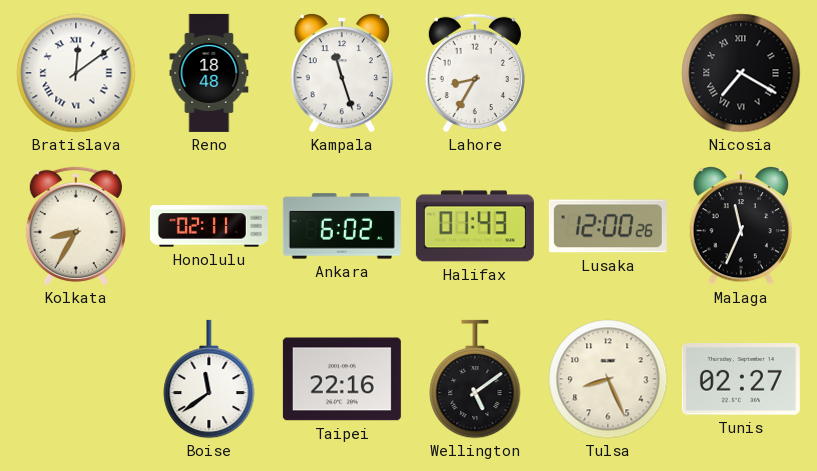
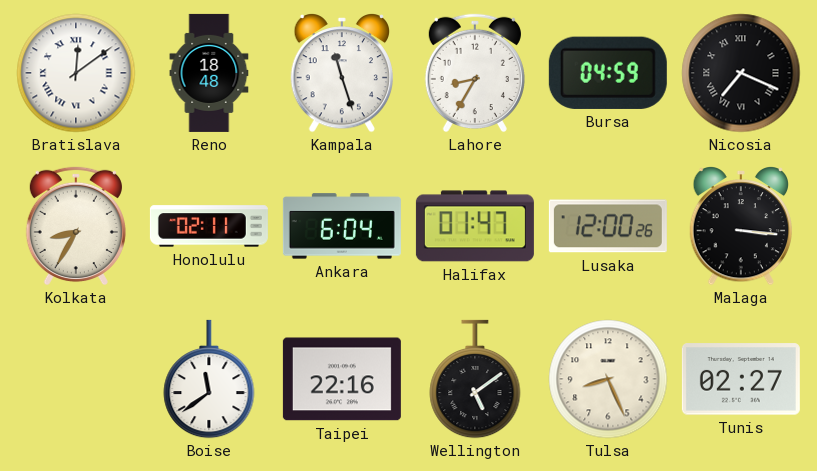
Bursa: none -> 04:59
Nicosia: 7:20 -> 7:19
Ankara: 6:02 -> 6:04
Halifax: 01:43 -> 01:47
Malaga: 11:34 -> 3:16
